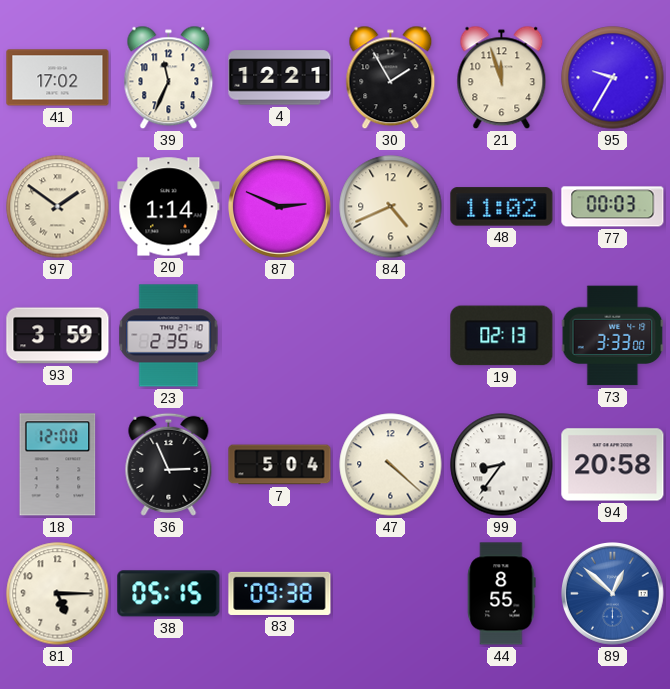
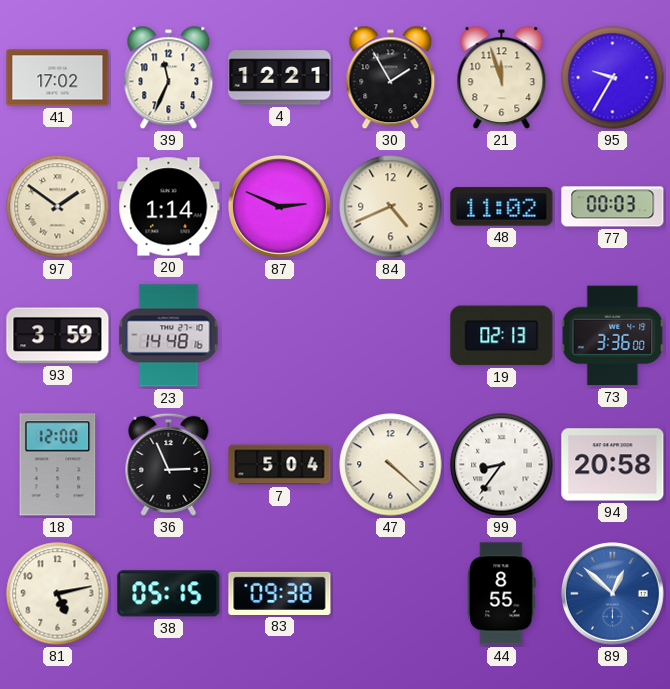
23: 2:35 -> 14:48
73: 3:33 -> 3:36
81: 5:15 -> 5:13
